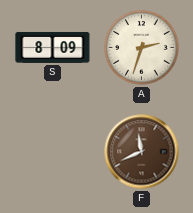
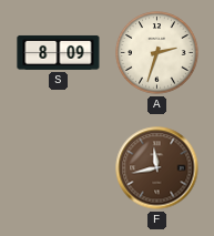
F: 11:41 -> 11:43
